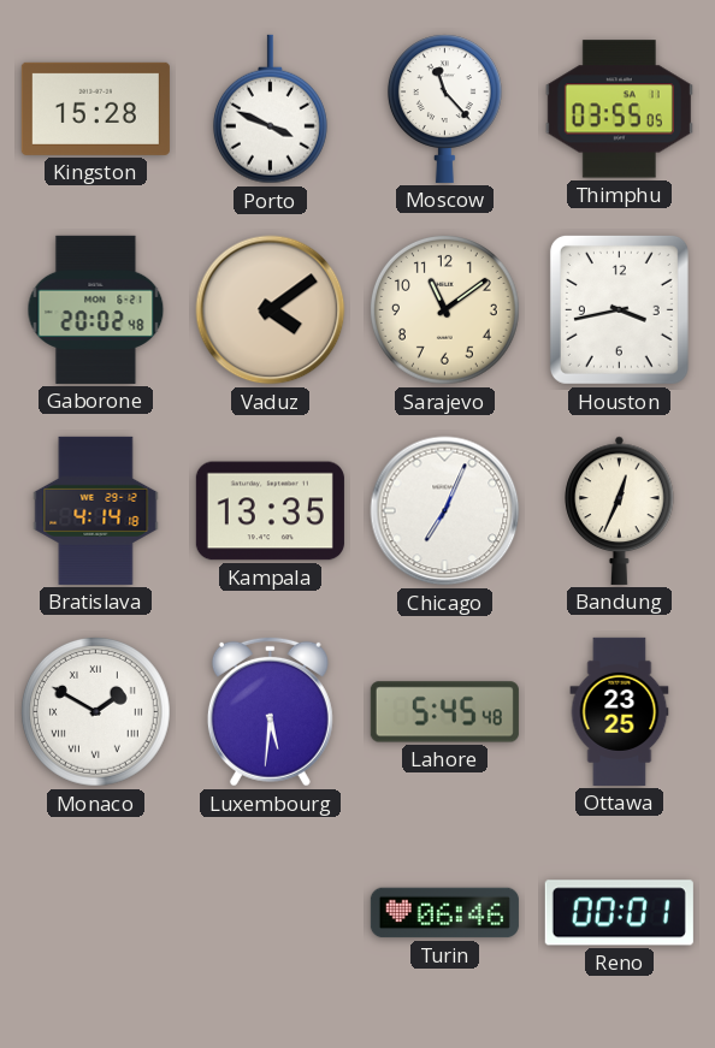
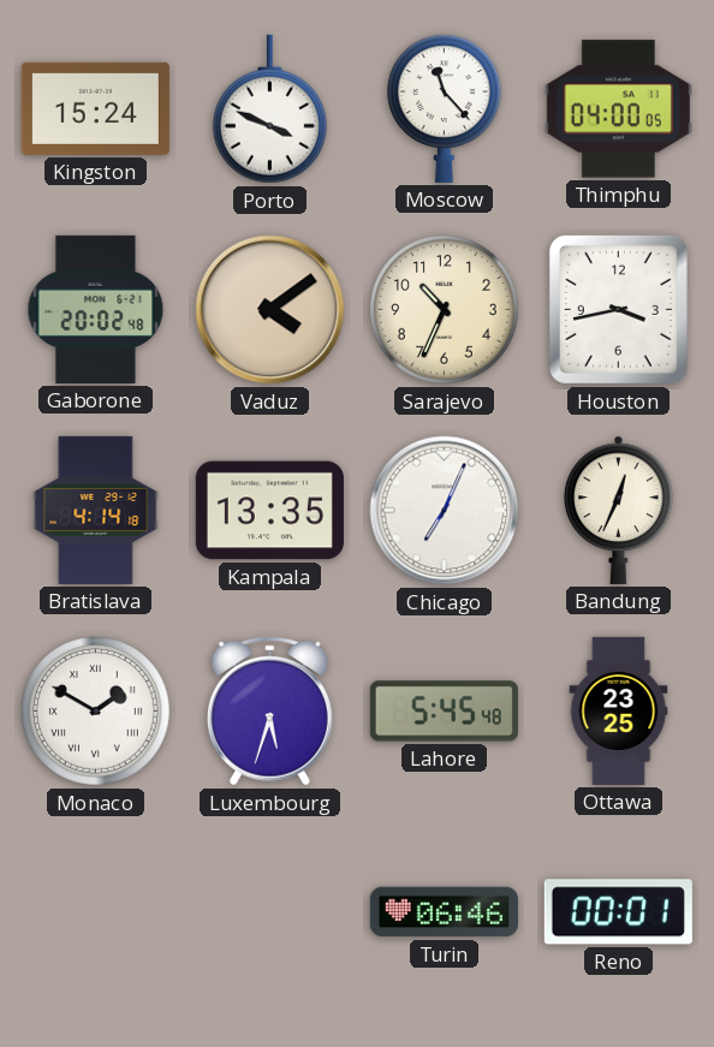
Kingston: 15:28 -> 15:24
Thimphu: 03:55 -> 04:00
Sarajevo: 11:09 -> 10:34
Luxembourg: 5:31 -> 5:33
